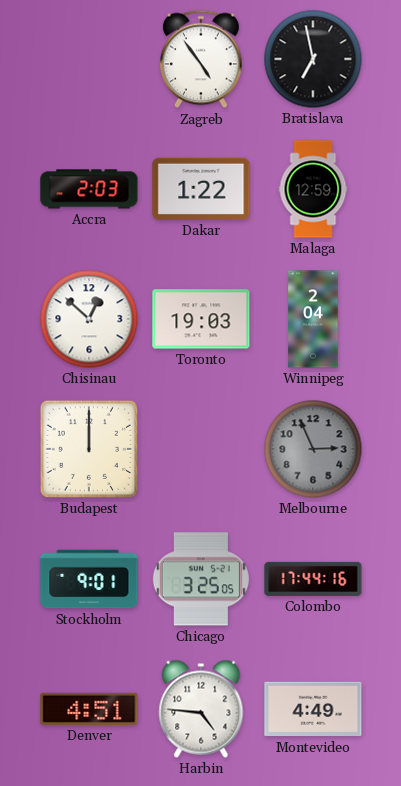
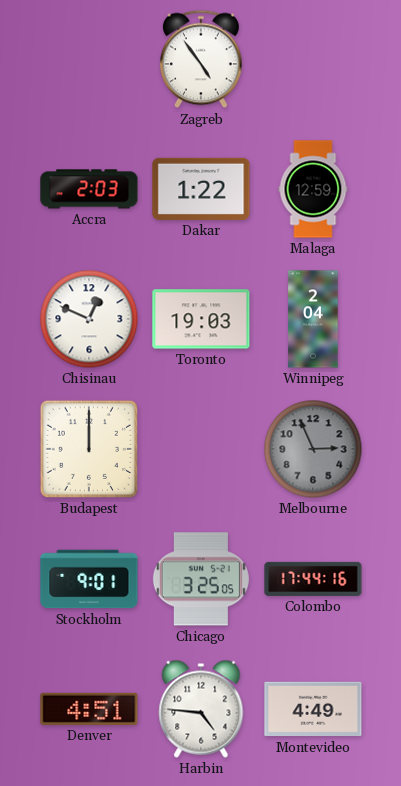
Bratislava: 6:58 -> none
Chisinau: 12:52 -> 12:49
